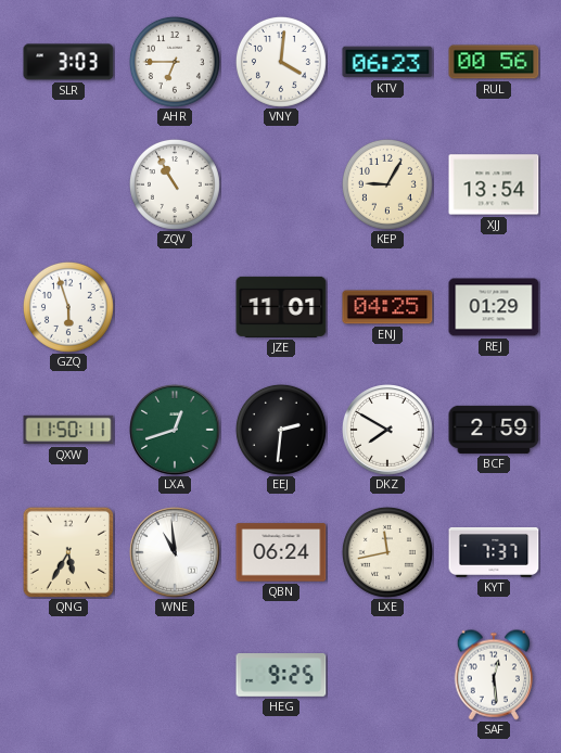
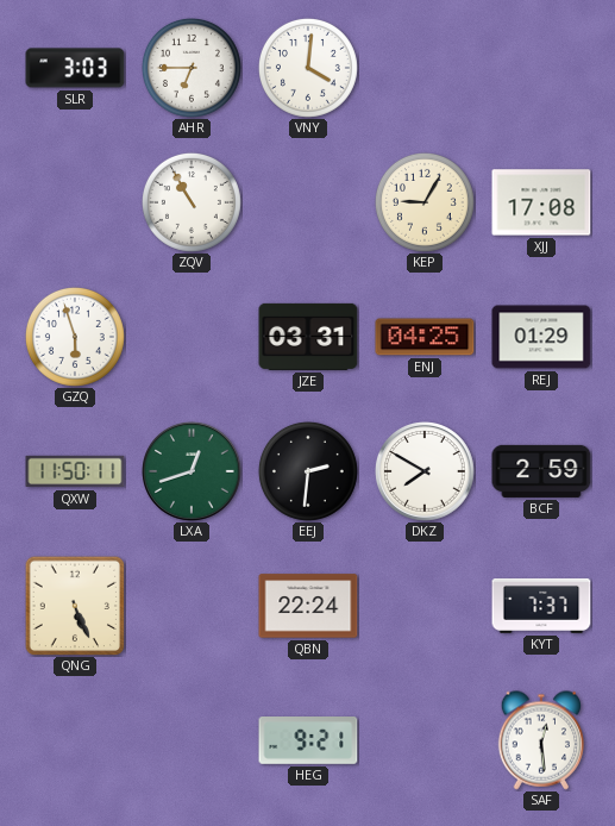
KTV: 06:23 -> none
RUL: 00:56 -> none
XJJ: 13:54 -> 17:08
JZE: 11:01 -> 03:31
QNG: 5:35 -> 5:26
WNE: 10:59 -> none
QBN: 06:24 -> 22:24
LXE: 11:43 -> none
HEG: 9:25 -> 9:21
